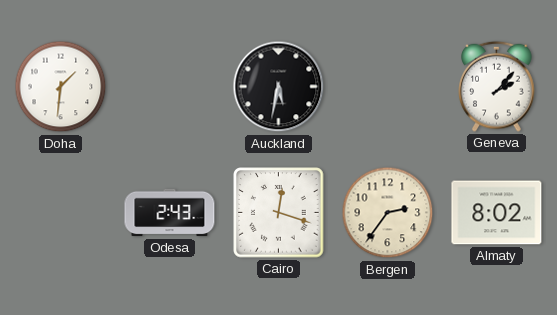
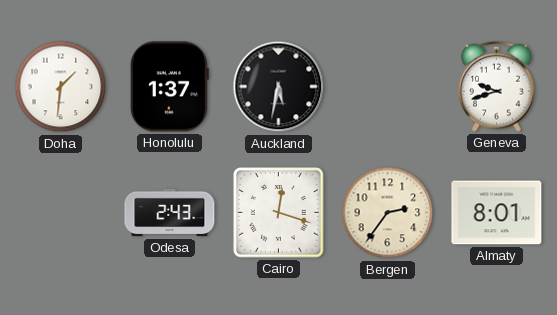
Honolulu: none -> 1:37
Geneva: 2:07 -> 9:42
Almaty: 8:02 -> 8:01
